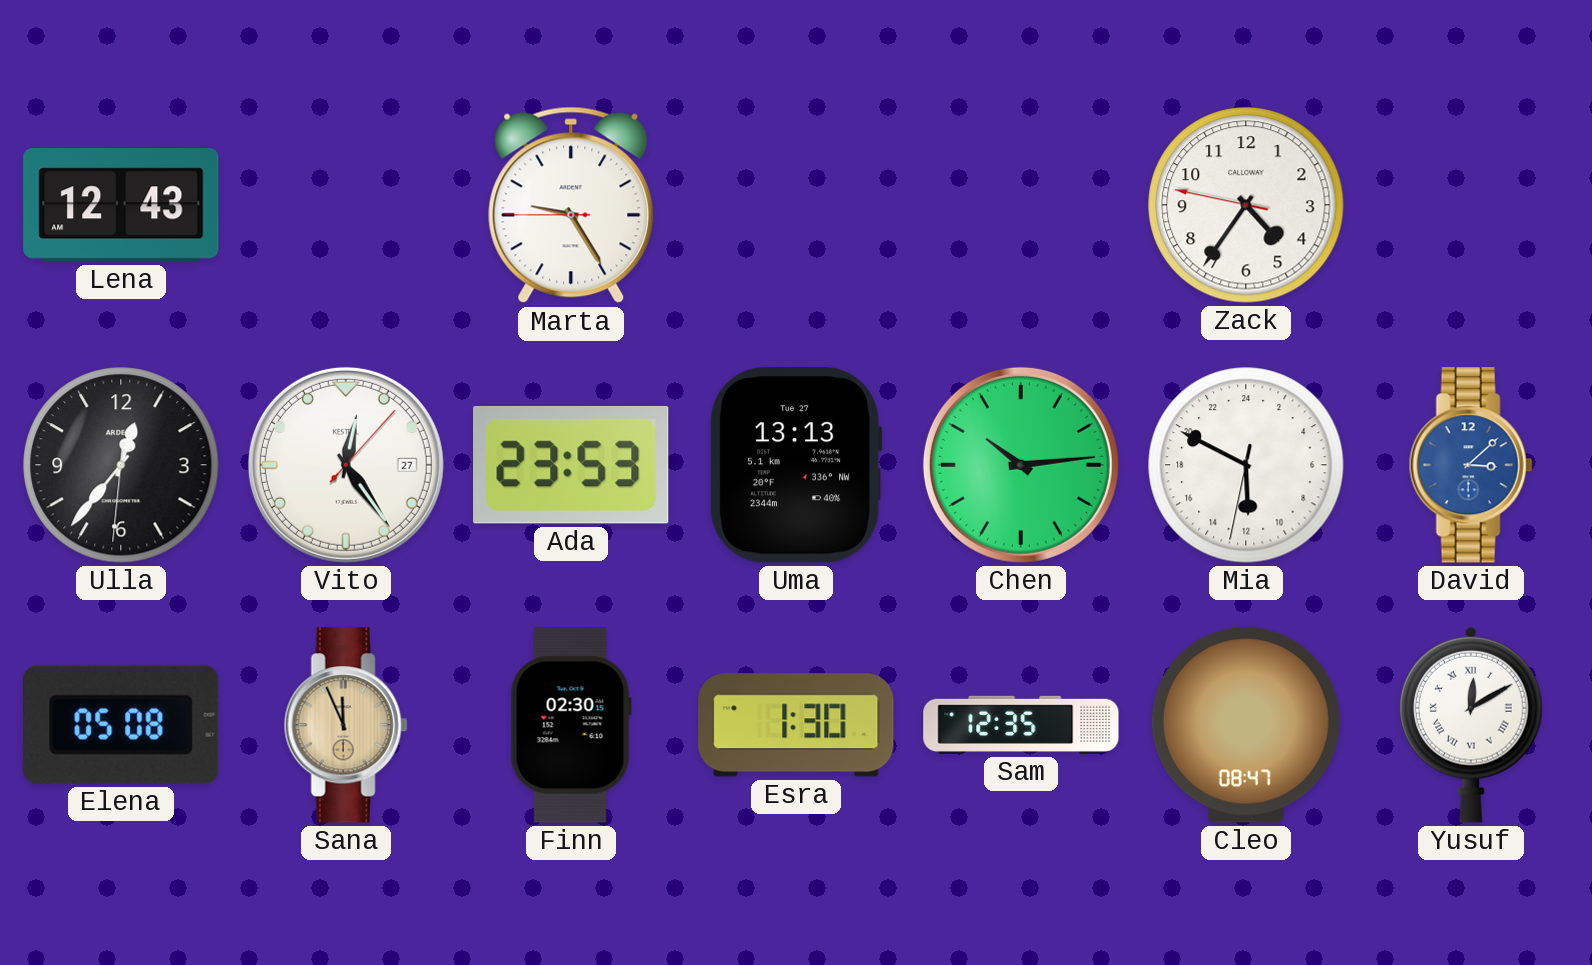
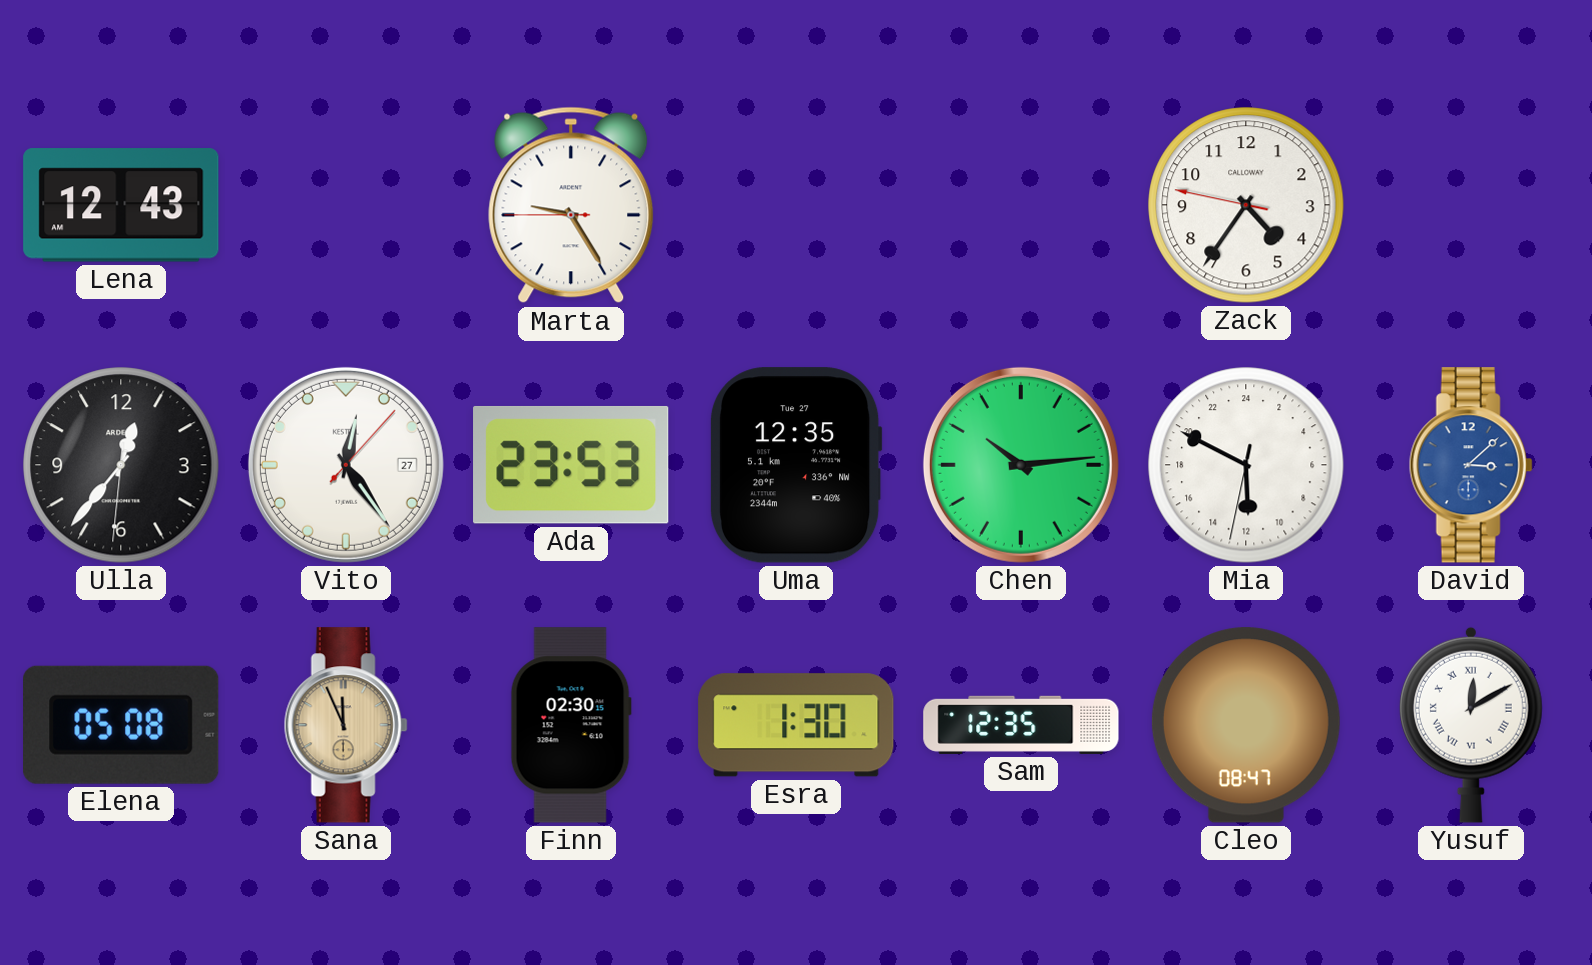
Uma: 13:13 -> 12:35
